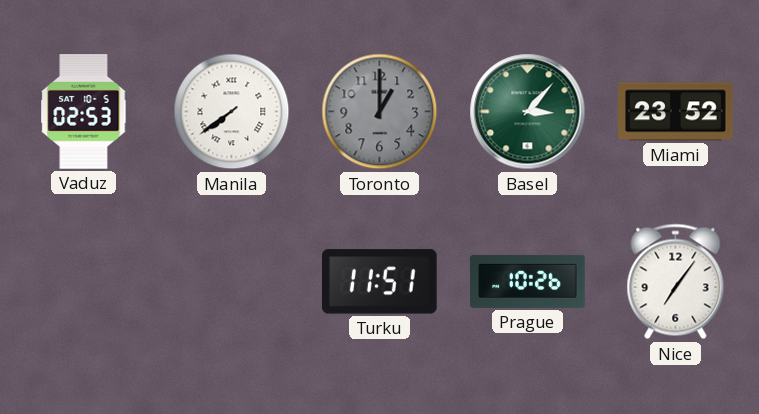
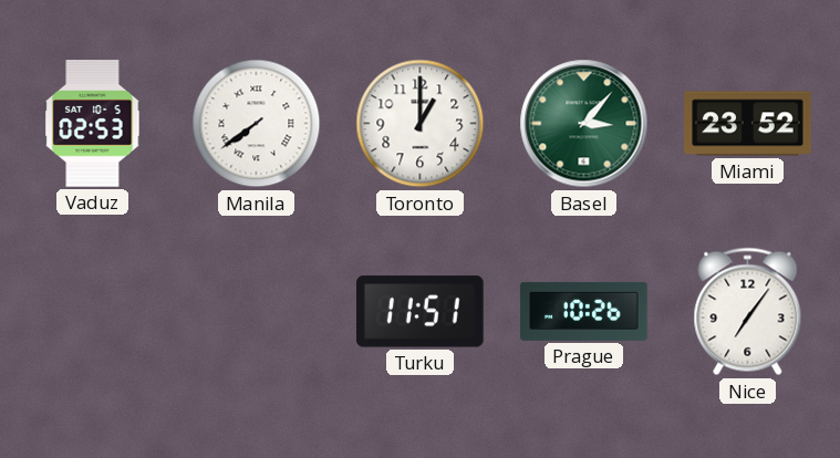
Toronto dial: grey -> white
